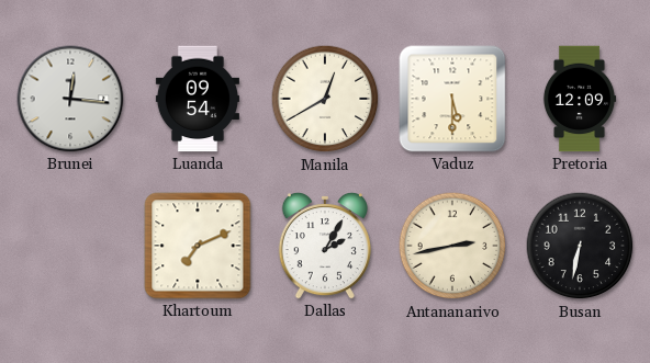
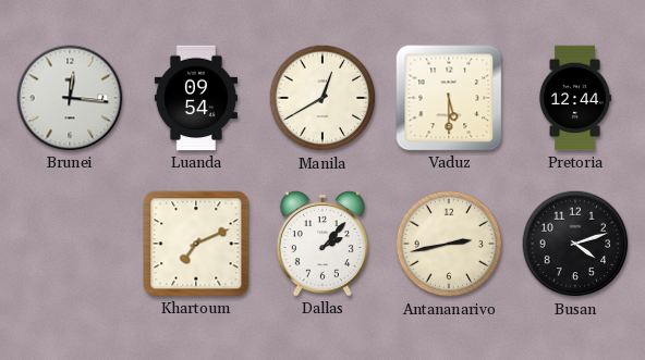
Pretoria: 12:09 -> 12:44
Dallas: 2:05 -> 2:07
Busan: 6:32 -> 4:12
